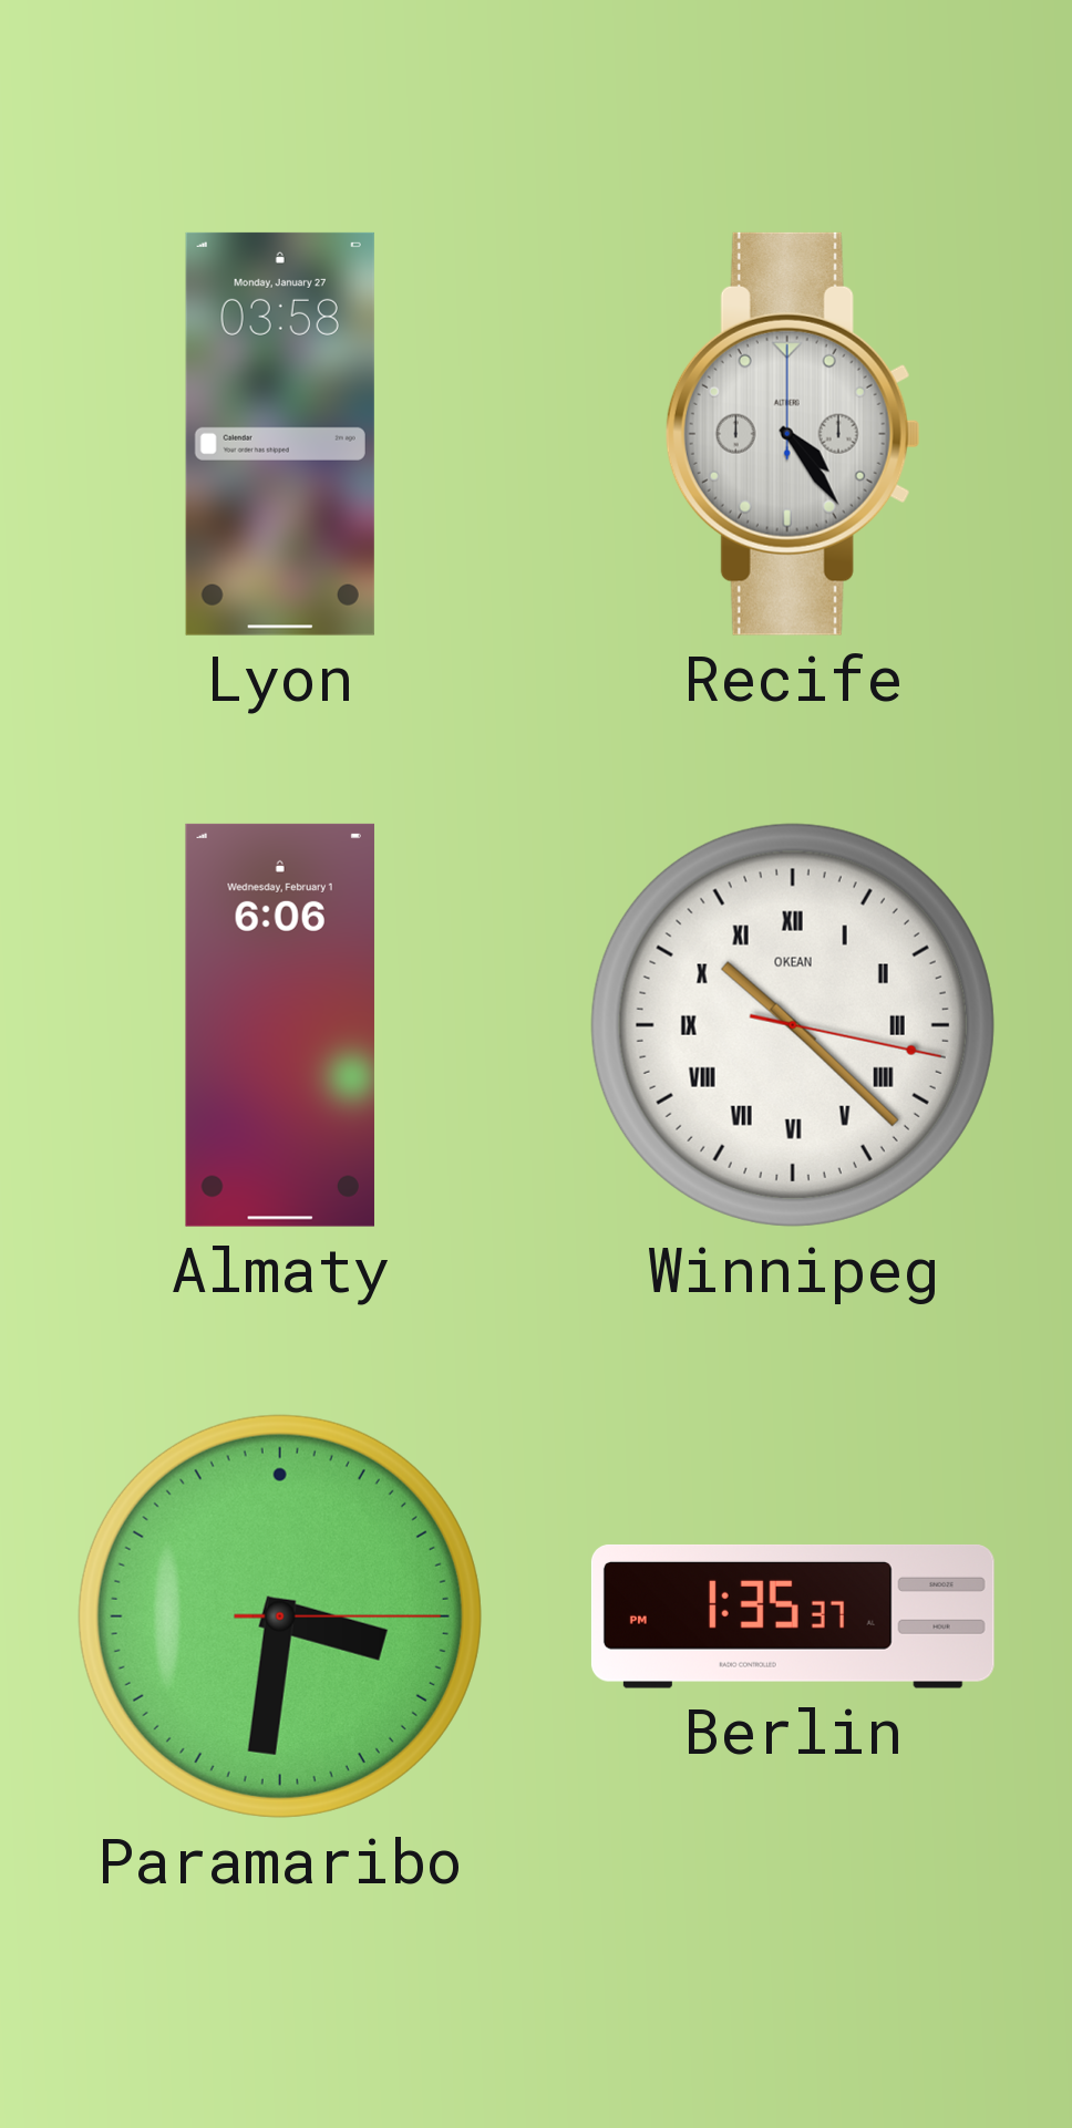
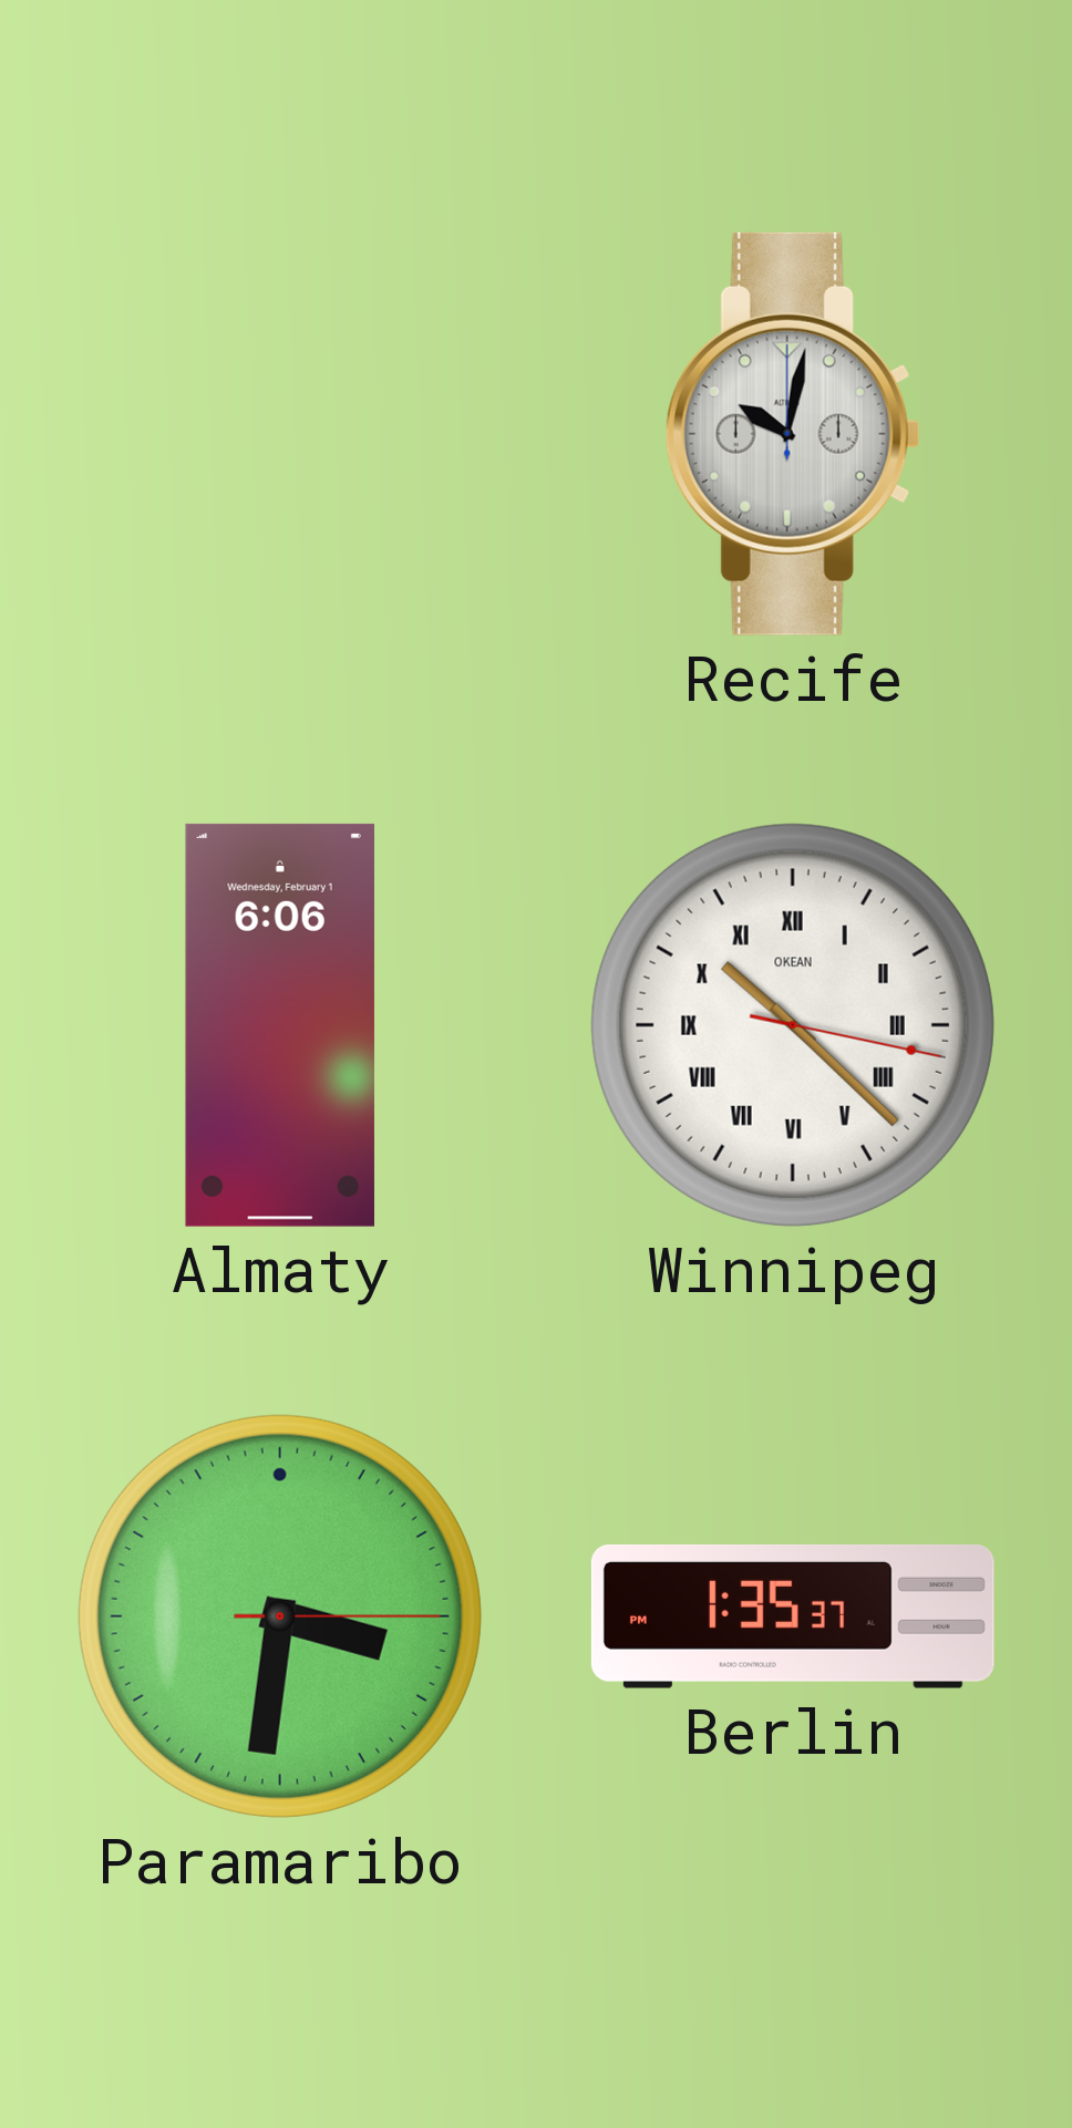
Lyon: 03:58 -> none
Recife: 4:24 -> 10:02
